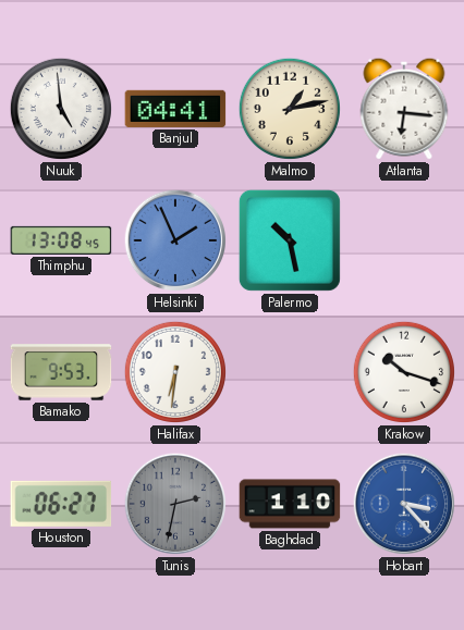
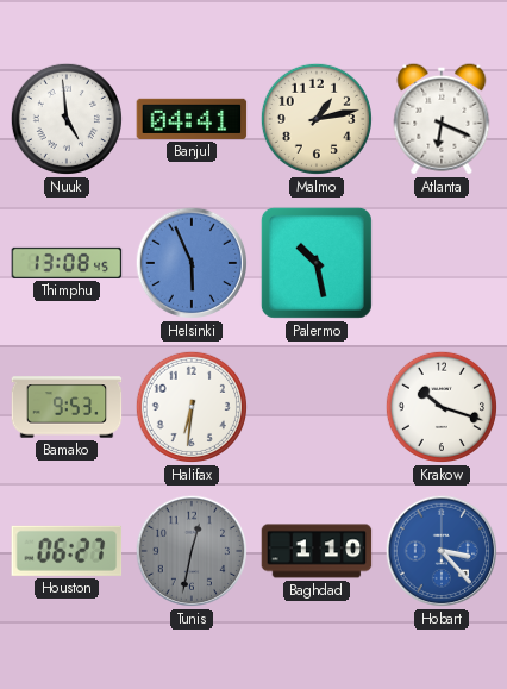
Atlanta: 6:16 -> 6:19
Helsinki: 1:56 -> 5:56
Tunis: 2:32 -> 12:32
